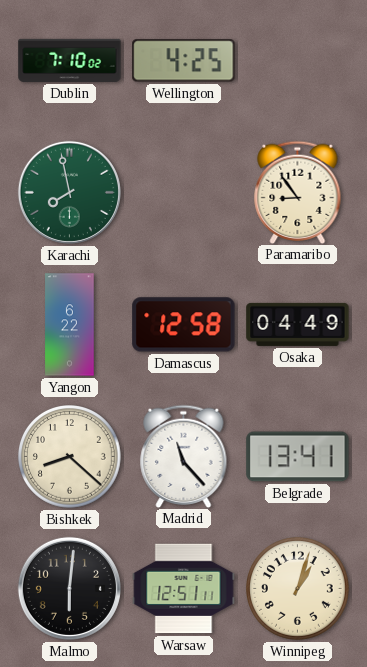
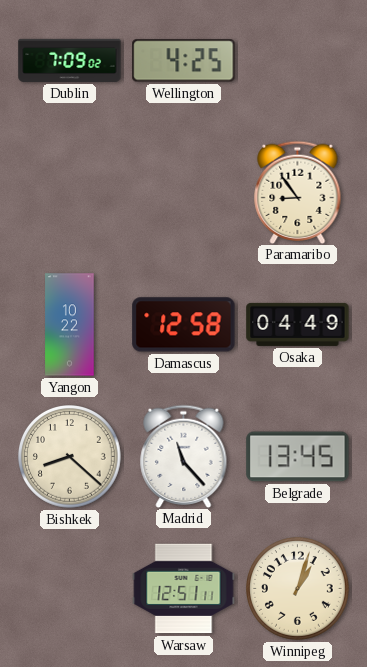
Dublin: 7:10 -> 7:09
Karachi: 7:58 -> none
Yangon: 6:22 -> 10:22
Belgrade: 13:41 -> 13:45
Malmo: 6:01 -> none
